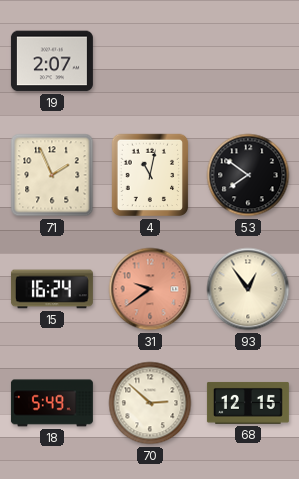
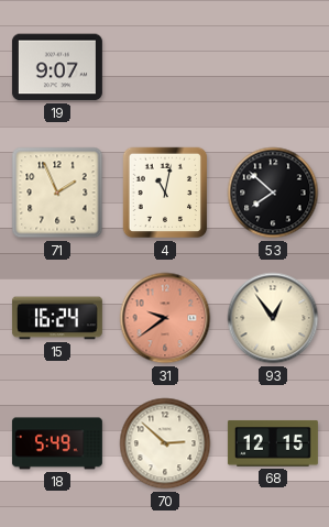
19: 2:07 -> 9:07
53: 7:51 -> 7:52
